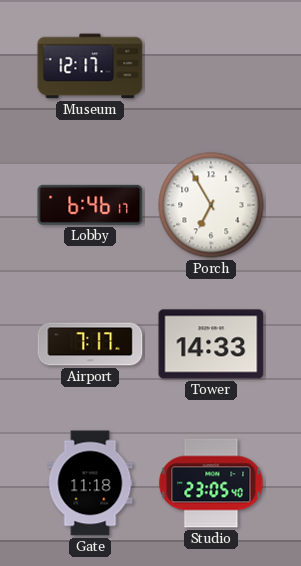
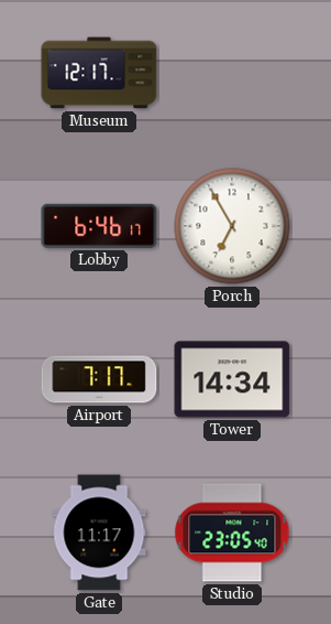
Tower: 14:33 -> 14:34
Gate: 11:18 -> 11:17
